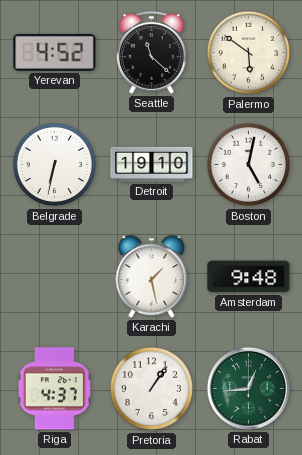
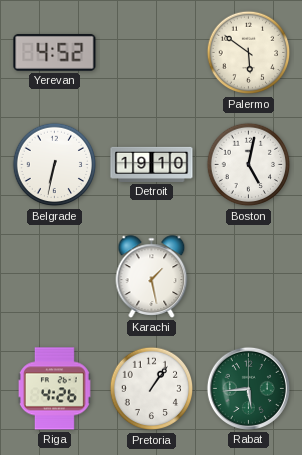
Seattle: 11:22 -> none
Amsterdam: 9:48 -> none
Riga: 4:37 -> 4:26
Rabat: 12:44 -> 5:44
